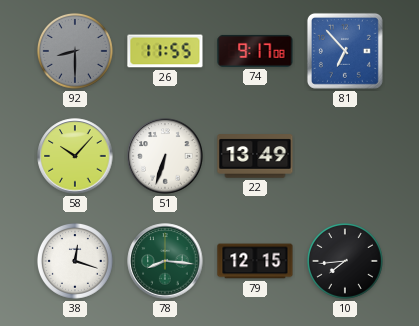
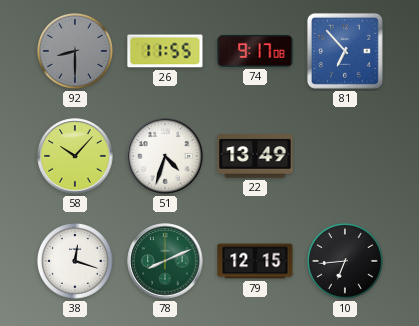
51: 6:33 -> 4:33
78: 8:16 -> 8:11
10: 7:44 -> 6:44
